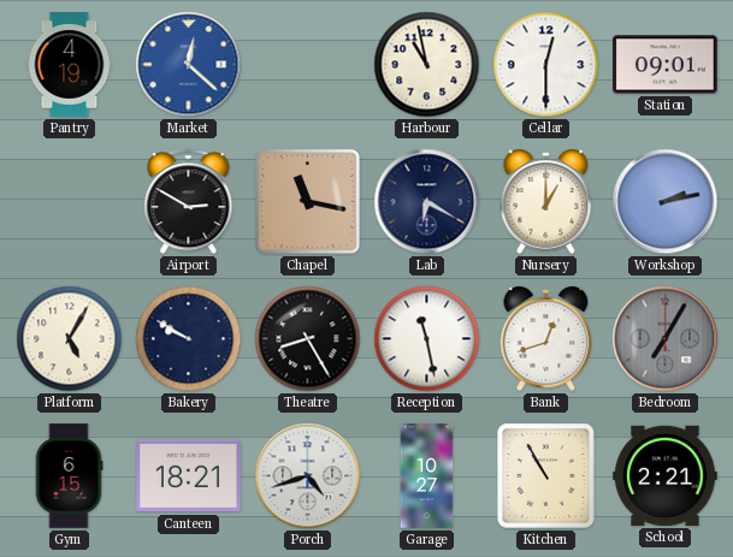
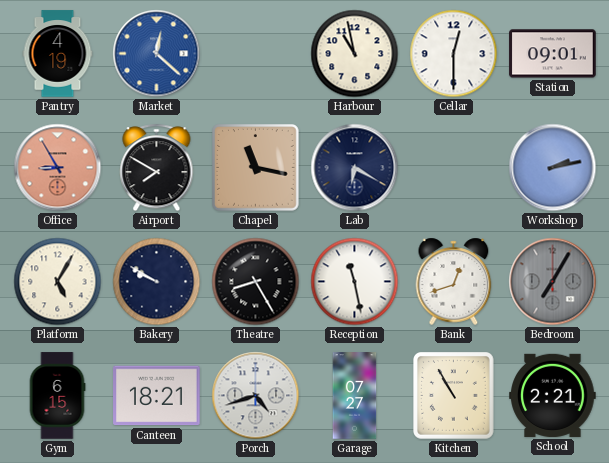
Office: none -> 8:55
Airport: 2:50 -> 7:50
Nursery: 1:00 -> none
Garage: 10:27 -> 07:27
